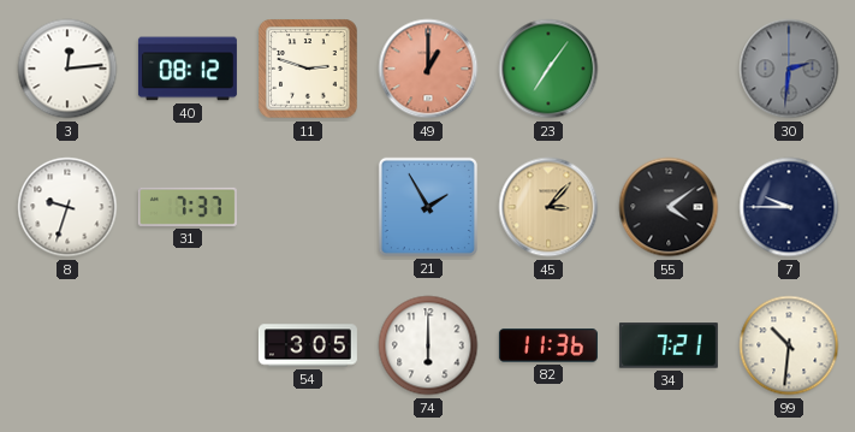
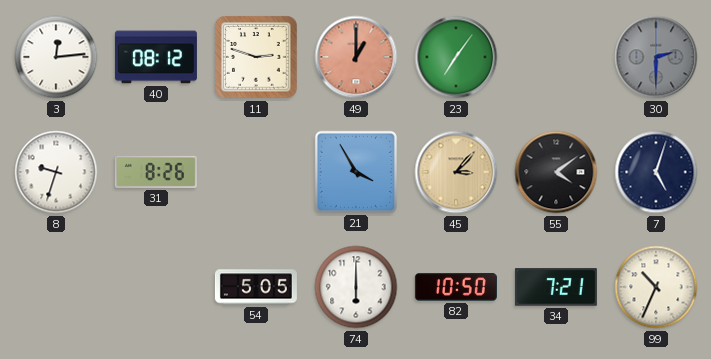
30: 2:31 -> 2:30
31: 7:37 -> 8:26
21: 1:55 -> 3:55
7: 9:45 -> 5:03
54: 3:05 -> 5:05
82: 11:36 -> 10:50
99: 10:31 -> 10:34
